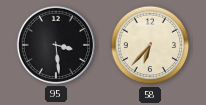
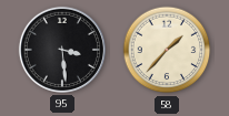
58: 6:37 -> 1:37
